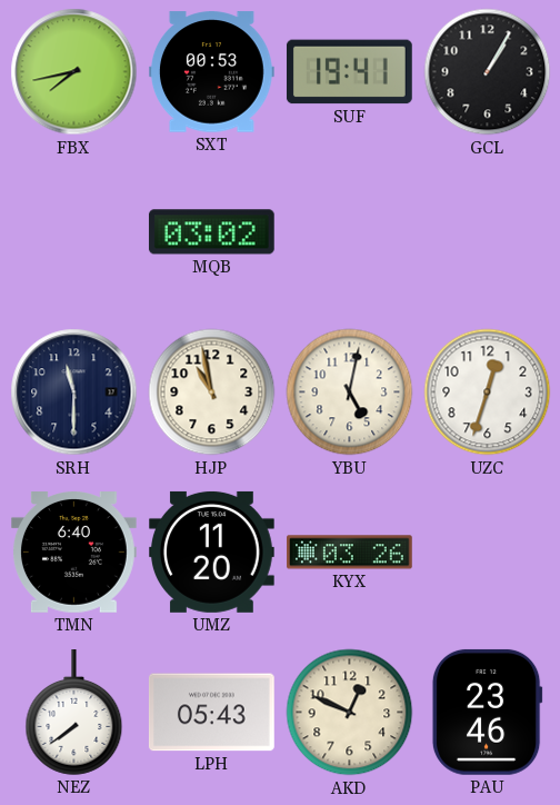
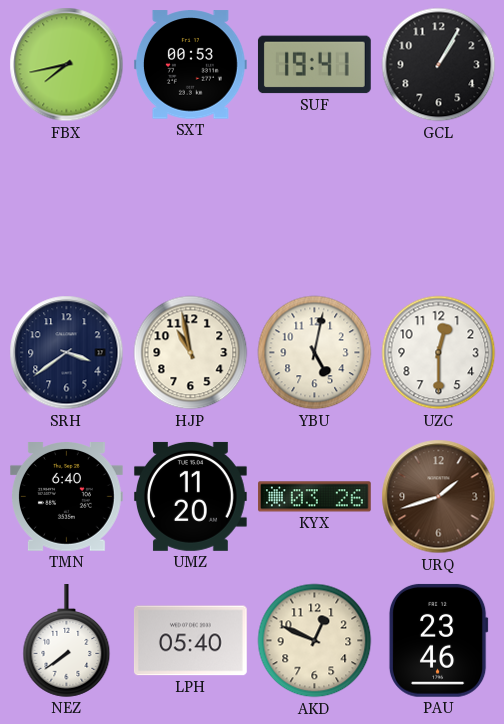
MQB: 03:02 -> none
SRH: 11:30 -> 3:39
UZC: 12:33 -> 12:30
URQ: none -> 1:42
LPH: 05:43 -> 05:40
